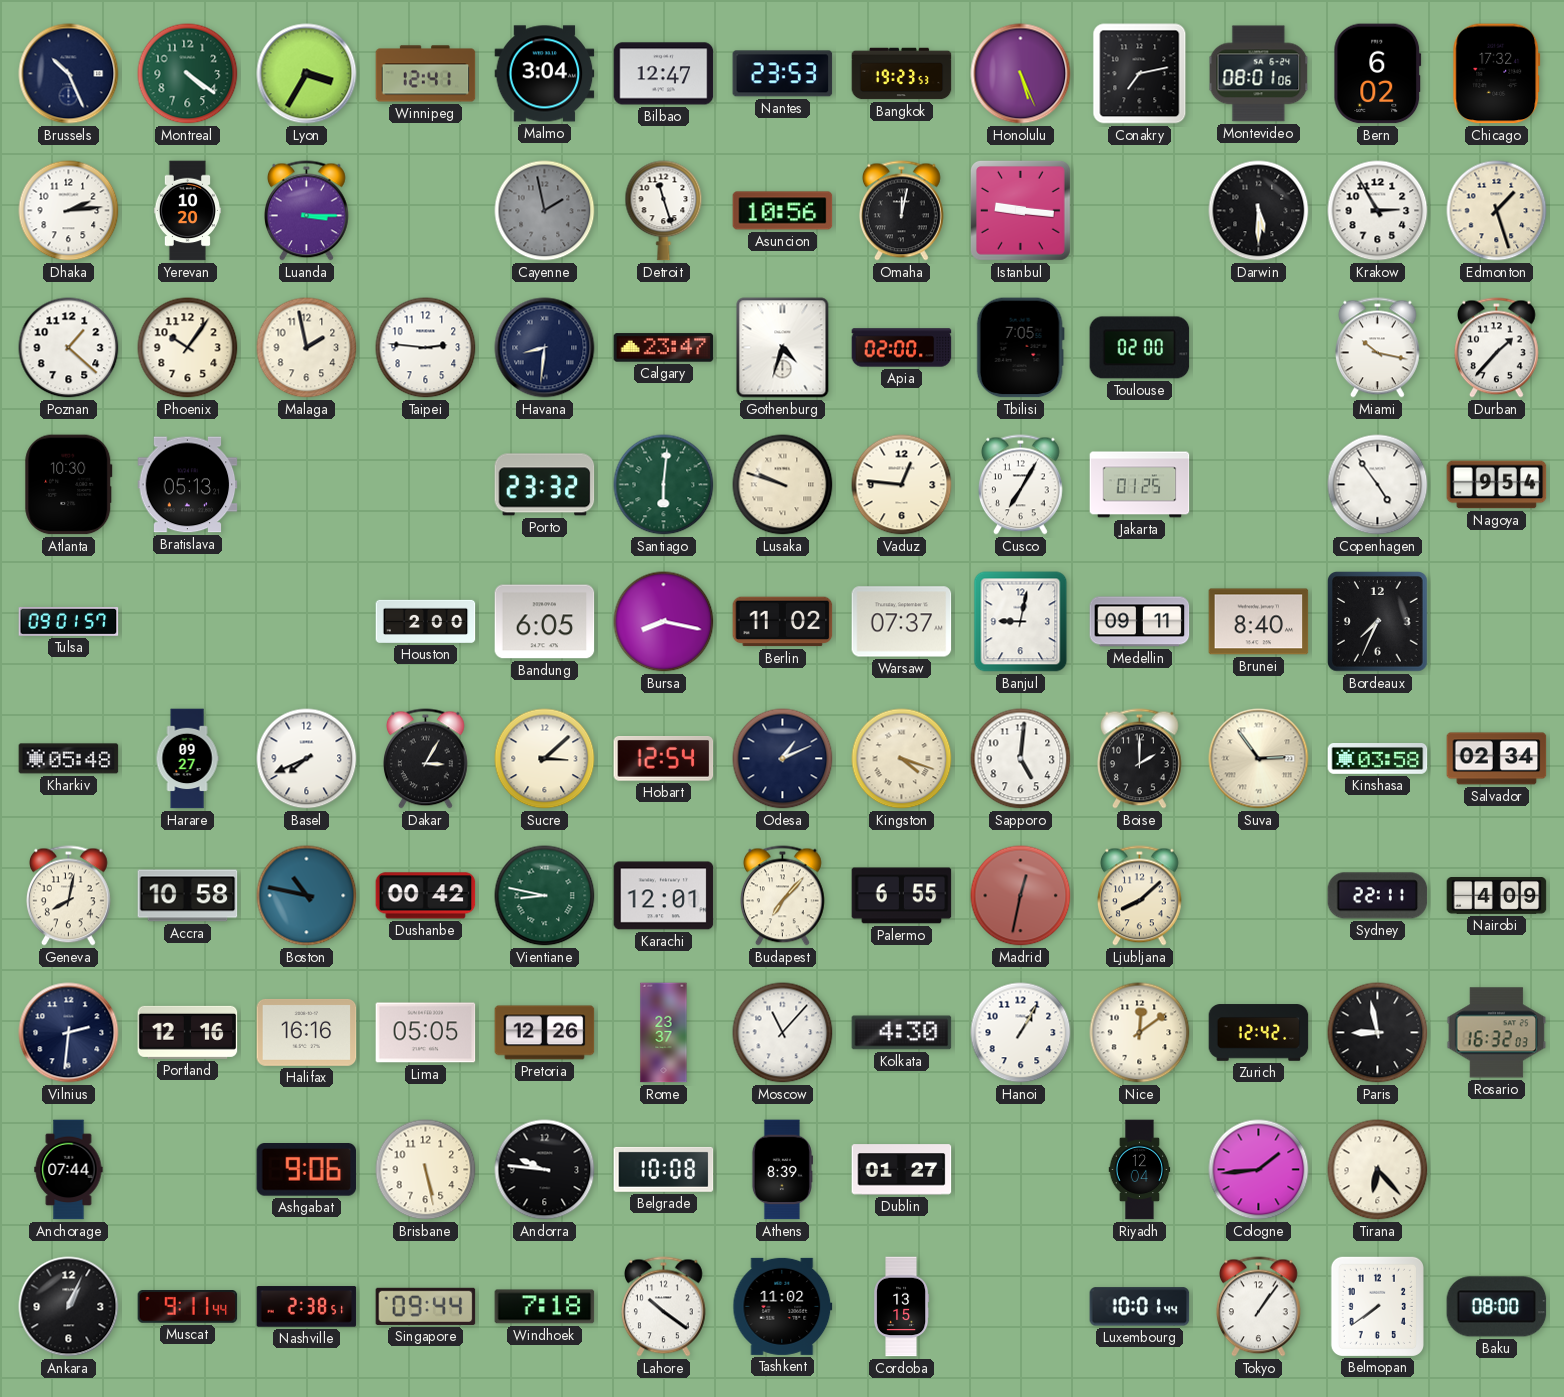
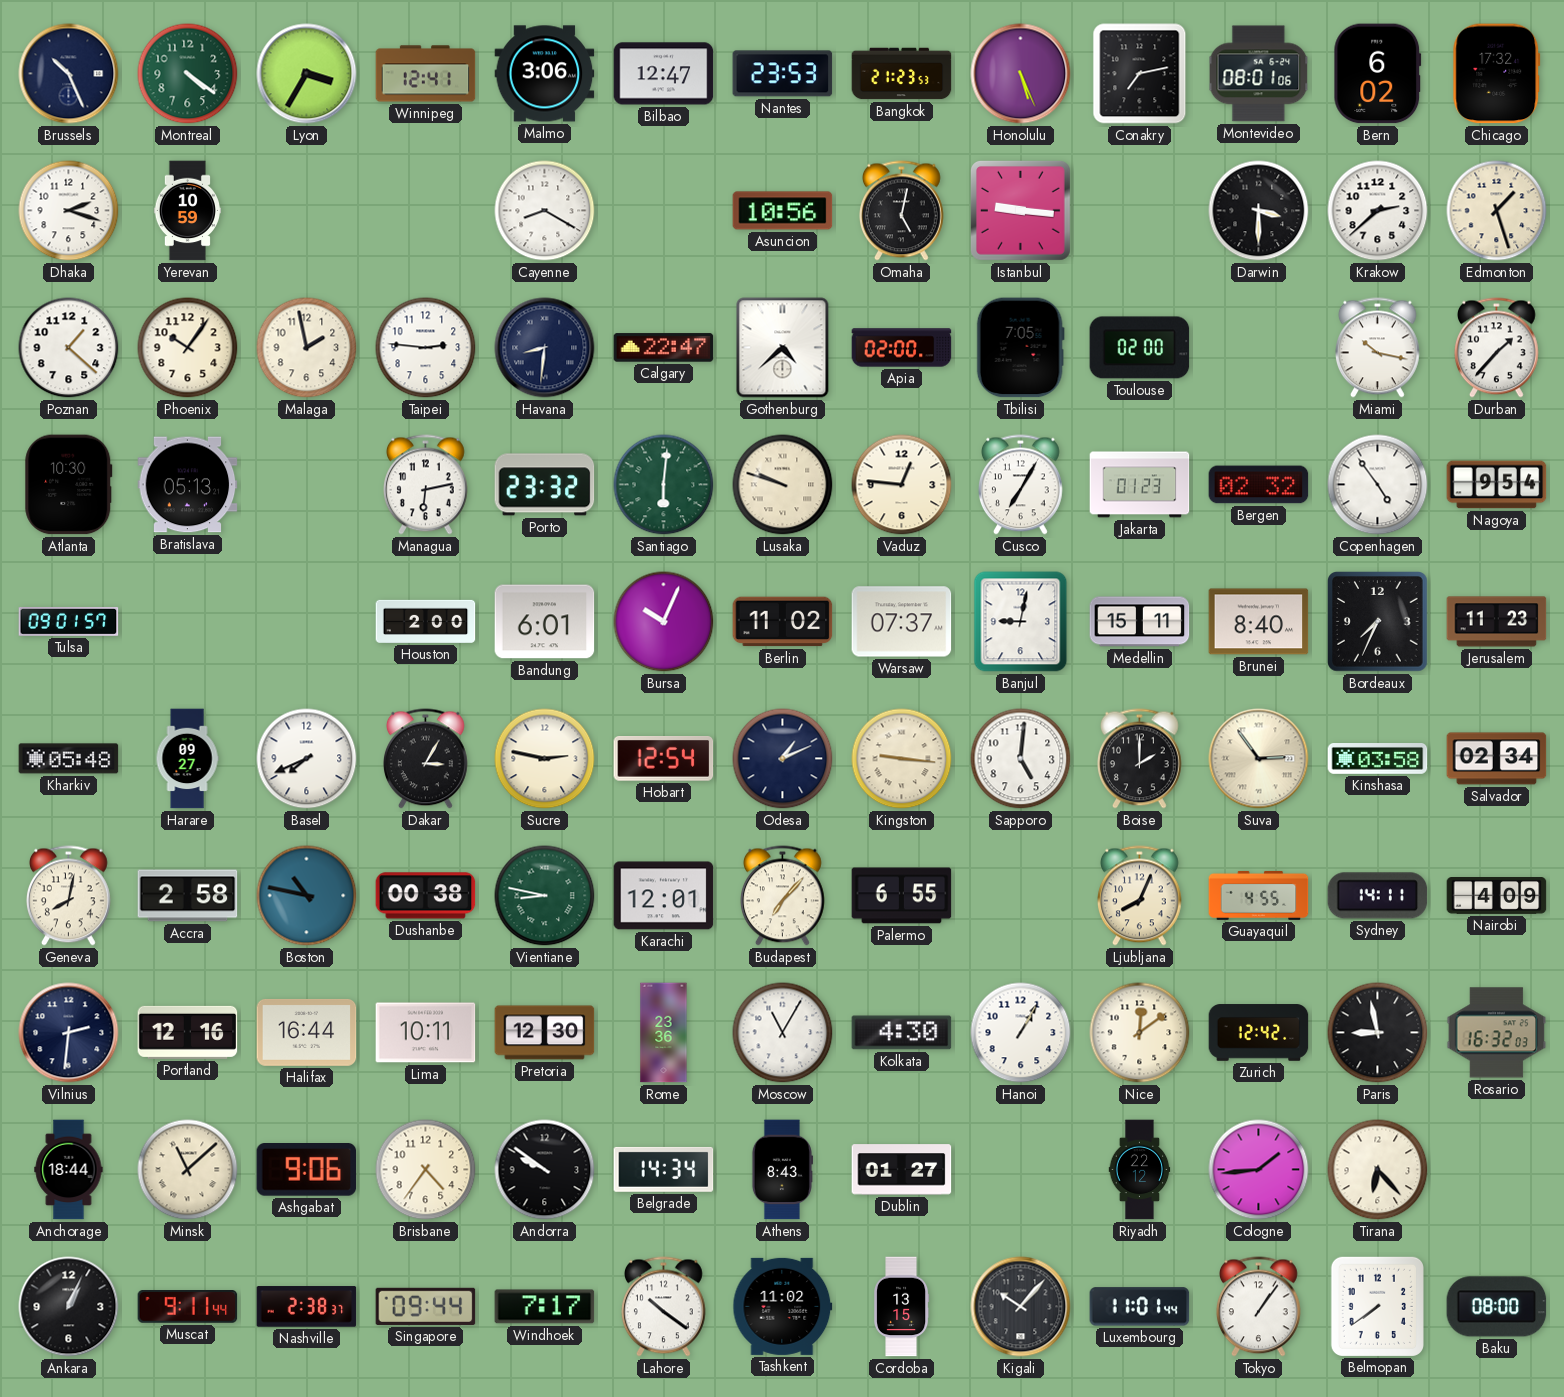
Malmo: 3:04 -> 3:06
Bangkok: 19:23 -> 21:23
Dhaka: 2:14 -> 2:18
Yerevan: 10:20 -> 10:59
Luanda: 3:15 -> none
Cayenne: 1:58 -> 8:20
Cayenne dial: grey -> white
Detroit: 11:27 -> none
Omaha: 12:02 -> 5:02
Darwin: 5:30 -> 3:30
Krakow: 2:55 -> 2:38
Calgary: 23:47 -> 22:47
Gothenburg: 4:33 -> 4:38
Managua: none -> 6:13
Jakarta: 01:25 -> 01:23
Bergen: none -> 02:32
Bandung: 6:05 -> 6:01
Bursa: 8:17 -> 10:04
Medellin: 09:11 -> 15:11
Jerusalem: none -> 11:23
Sucre: 3:08 -> 2:47
Kingston: 4:18 -> 9:16
Accra: 10:58 -> 2:58
Dushanbe: 00:42 -> 00:38
Madrid: 12:32 -> none
Ljubljana: 8:08 -> 8:04
Guayaquil: none -> 4:55
Sydney: 22:11 -> 14:11
Halifax: 16:16 -> 16:44
Lima: 05:05 -> 10:11
Pretoria: 12:26 -> 12:30
Rome: 23:37 -> 23:36
Moscow: 11:07 -> 11:05
Anchorage: 07:44 -> 18:44
Minsk: none -> 11:08
Brisbane: 5:28 -> 4:36
Andorra: 9:46 -> 9:51
Belgrade: 10:08 -> 14:34
Athens: 8:39 -> 8:43
Riyadh: 12:04 -> 22:12
Nashville: 2:38:51 -> 2:38:37
Windhoek: 7:18 -> 7:17
Kigali: none -> 10:07
Luxembourg: 10:01 -> 11:01
